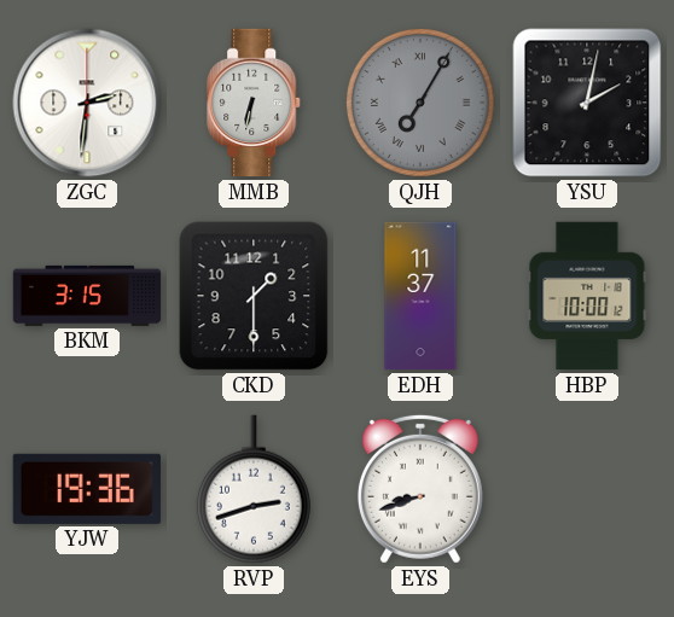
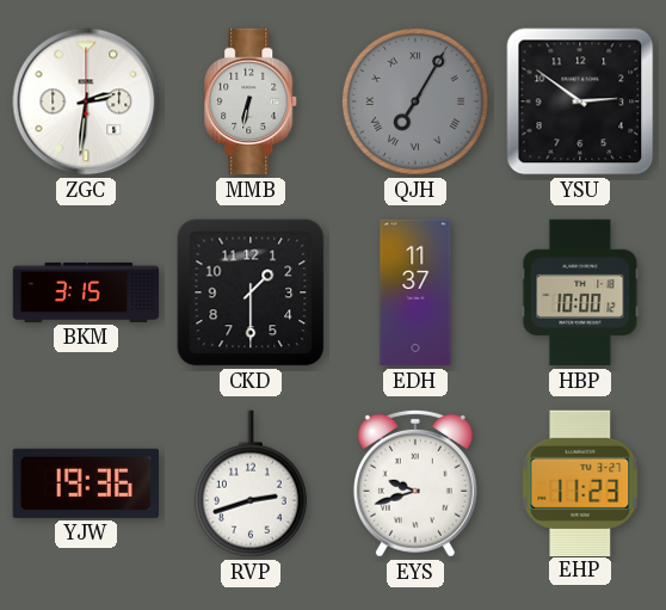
YSU: 2:02 -> 2:51
EYS: 8:42 -> 9:42
EHP: none -> 11:23
